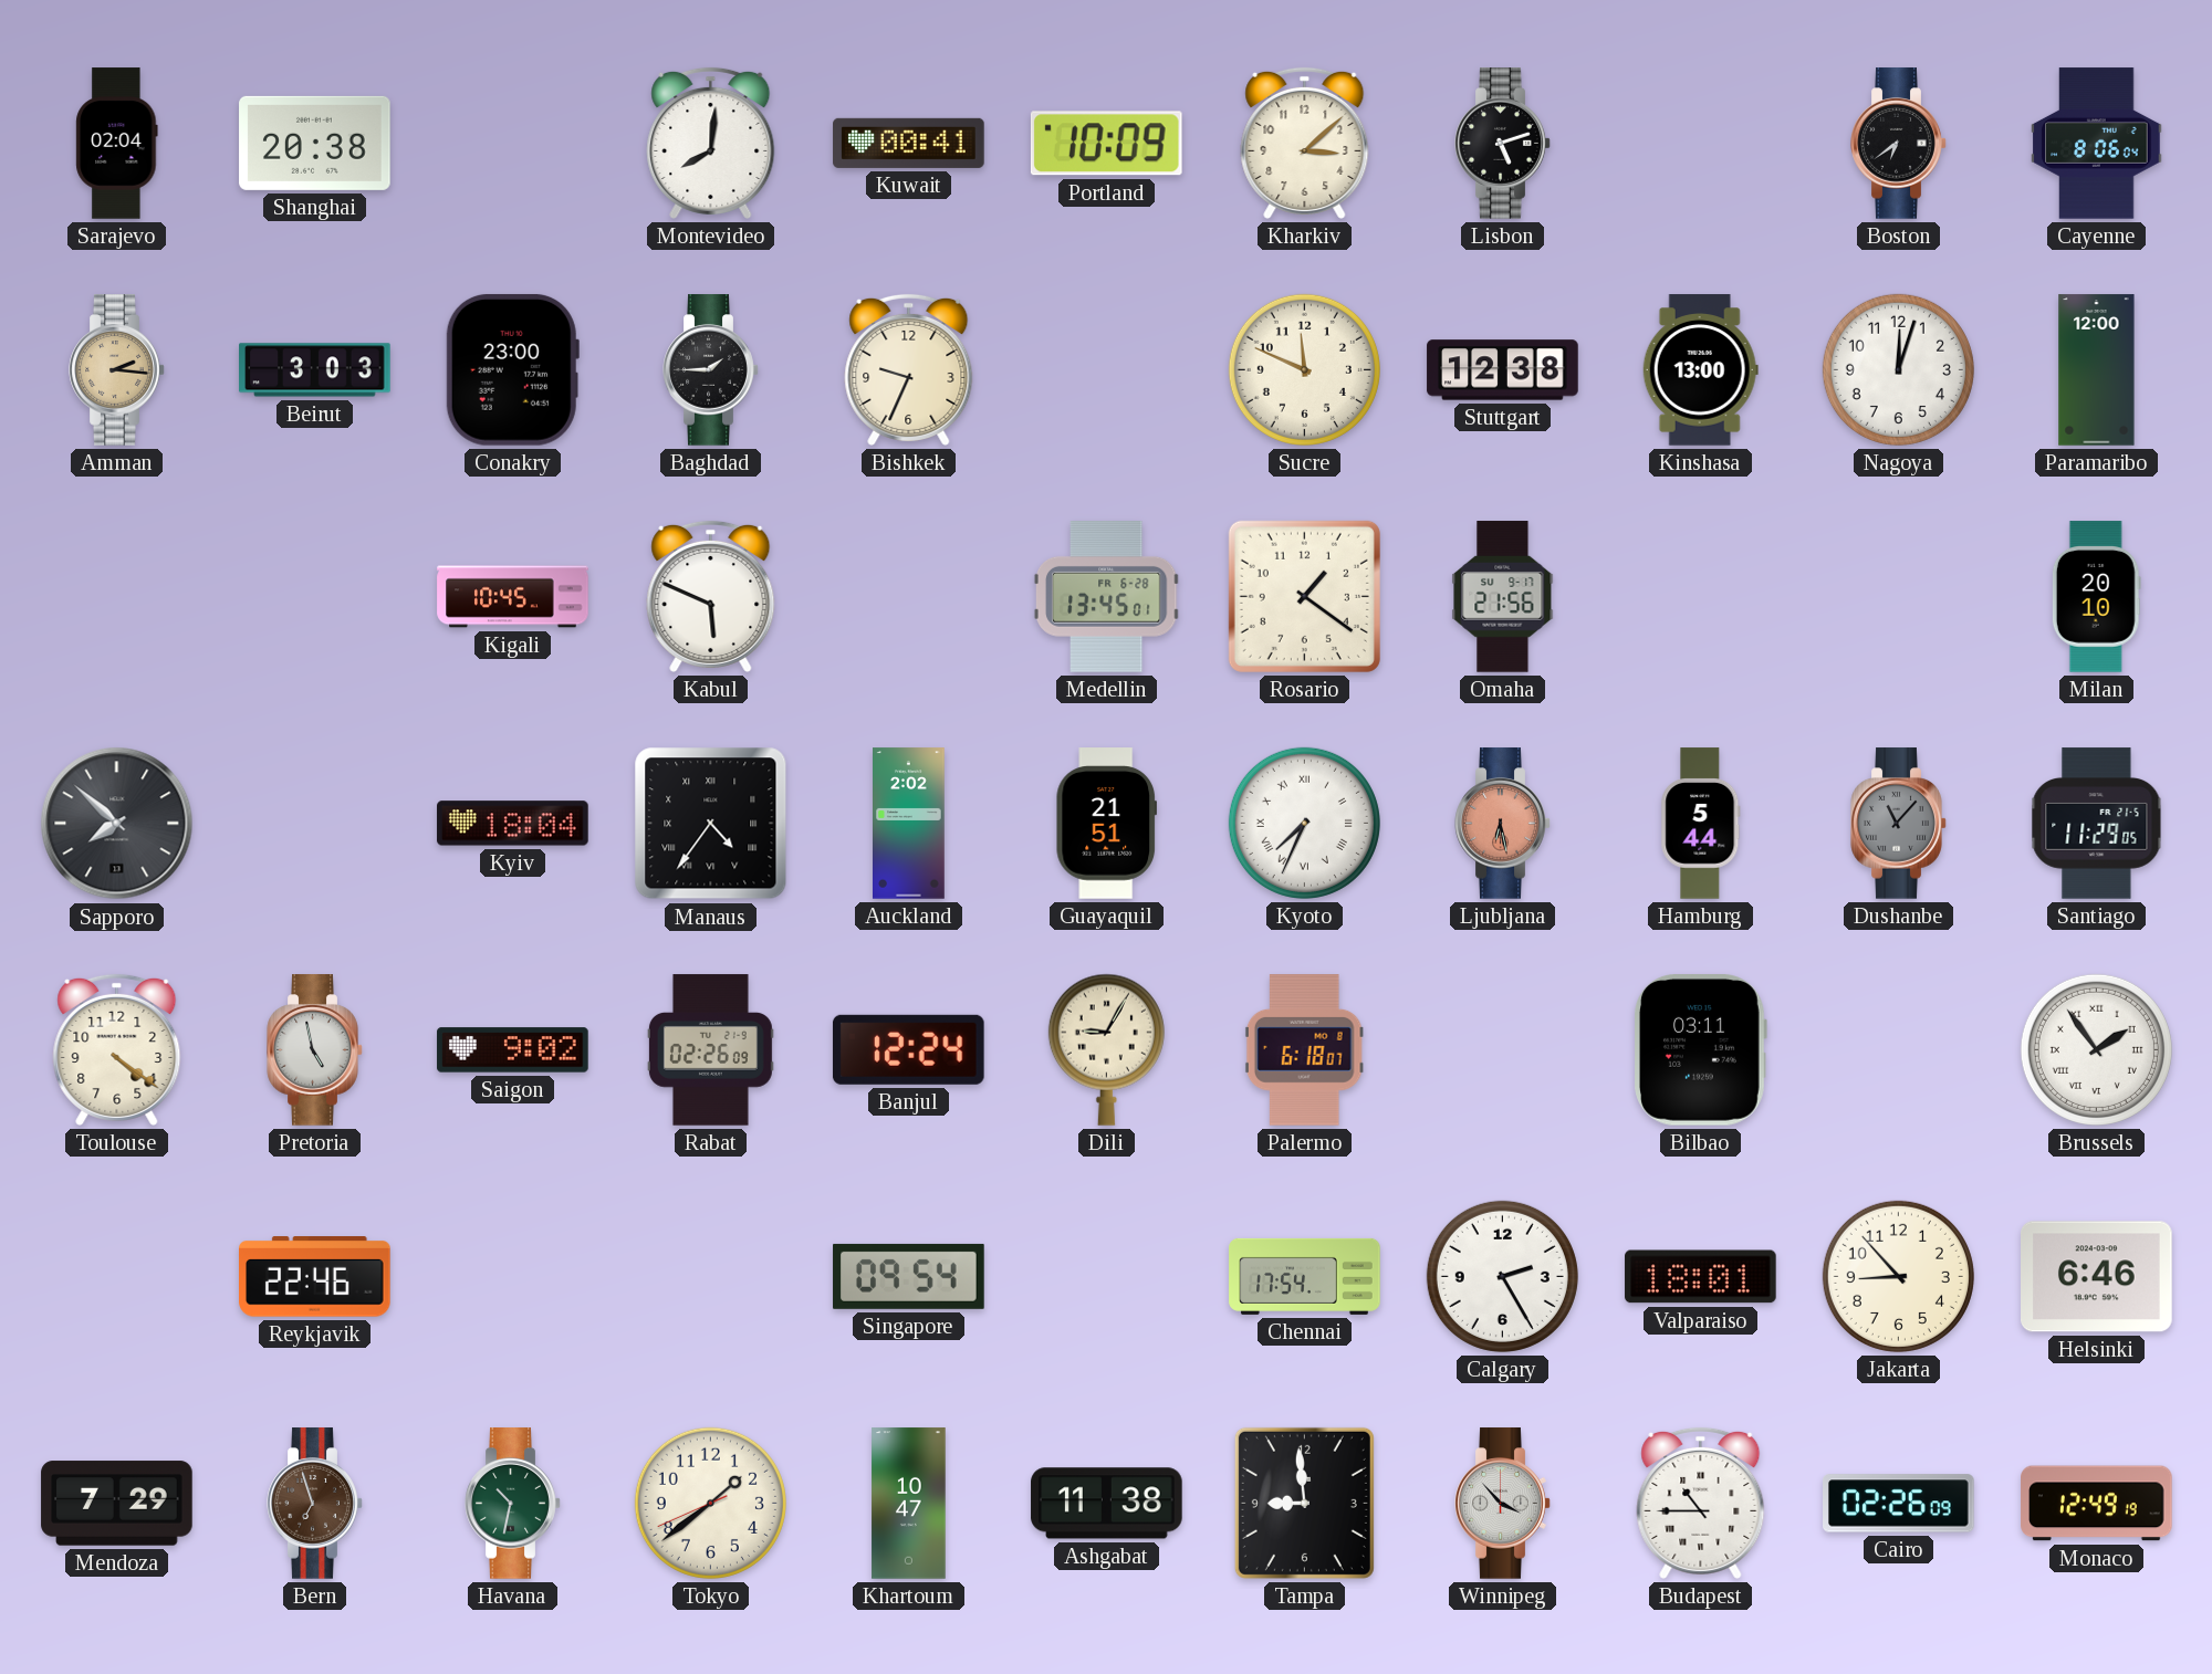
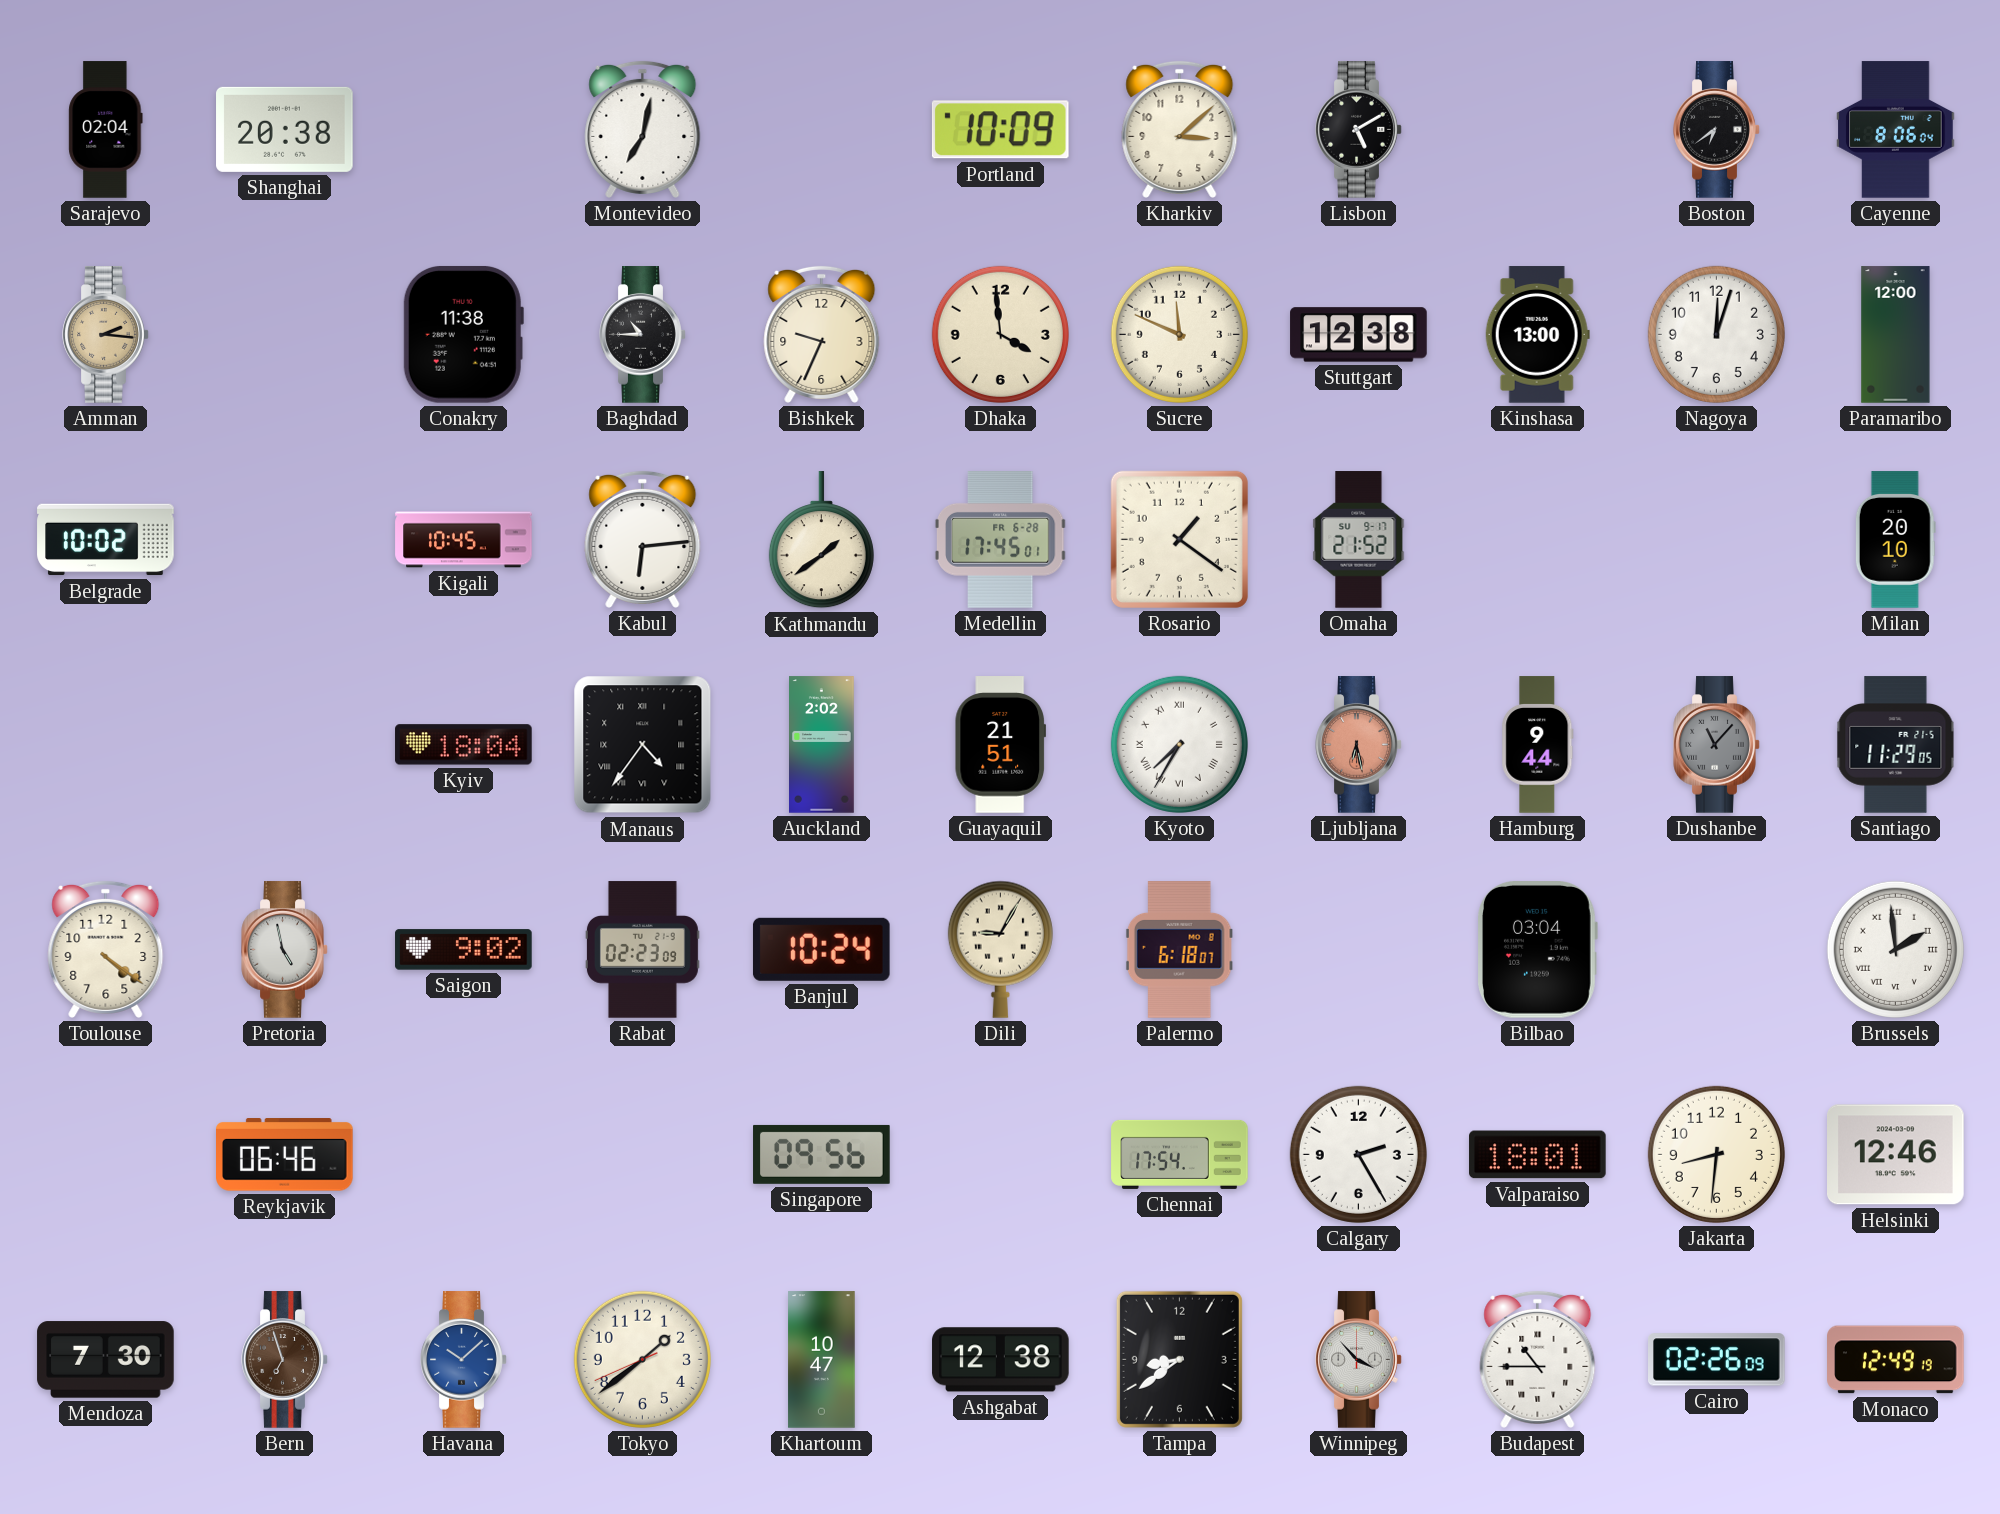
Montevideo: 8:01 -> 7:02
Kuwait: 00:41 -> none
Lisbon: 5:12 -> 5:10
Beirut: 3:03 -> none
Conakry: 23:00 -> 11:38
Baghdad: 1:45 -> 10:45
Dhaka: none -> 3:59
Belgrade: none -> 10:02
Kabul: 5:49 -> 6:14
Kathmandu: none -> 1:39
Medellin: 13:45 -> 17:45
Omaha: 21:56 -> 21:52
Sapporo: 7:52 -> none
Kyoto: 7:34 -> 7:35
Hamburg: 5:44 -> 9:44
Rabat: 02:26 -> 02:23
Banjul: 12:24 -> 10:24
Bilbao: 03:11 -> 03:04
Brussels: 1:54 -> 1:59
Reykjavik: 22:46 -> 06:46
Singapore: 09:54 -> 09:56
Jakarta: 8:53 -> 8:31
Helsinki: 6:46 -> 12:46
Mendoza: 7:29 -> 7:30
Havana: 10:32 -> 10:08
Havana dial: green -> blue
Ashgabat: 11:38 -> 12:38
Tampa: 8:59 -> 8:39
